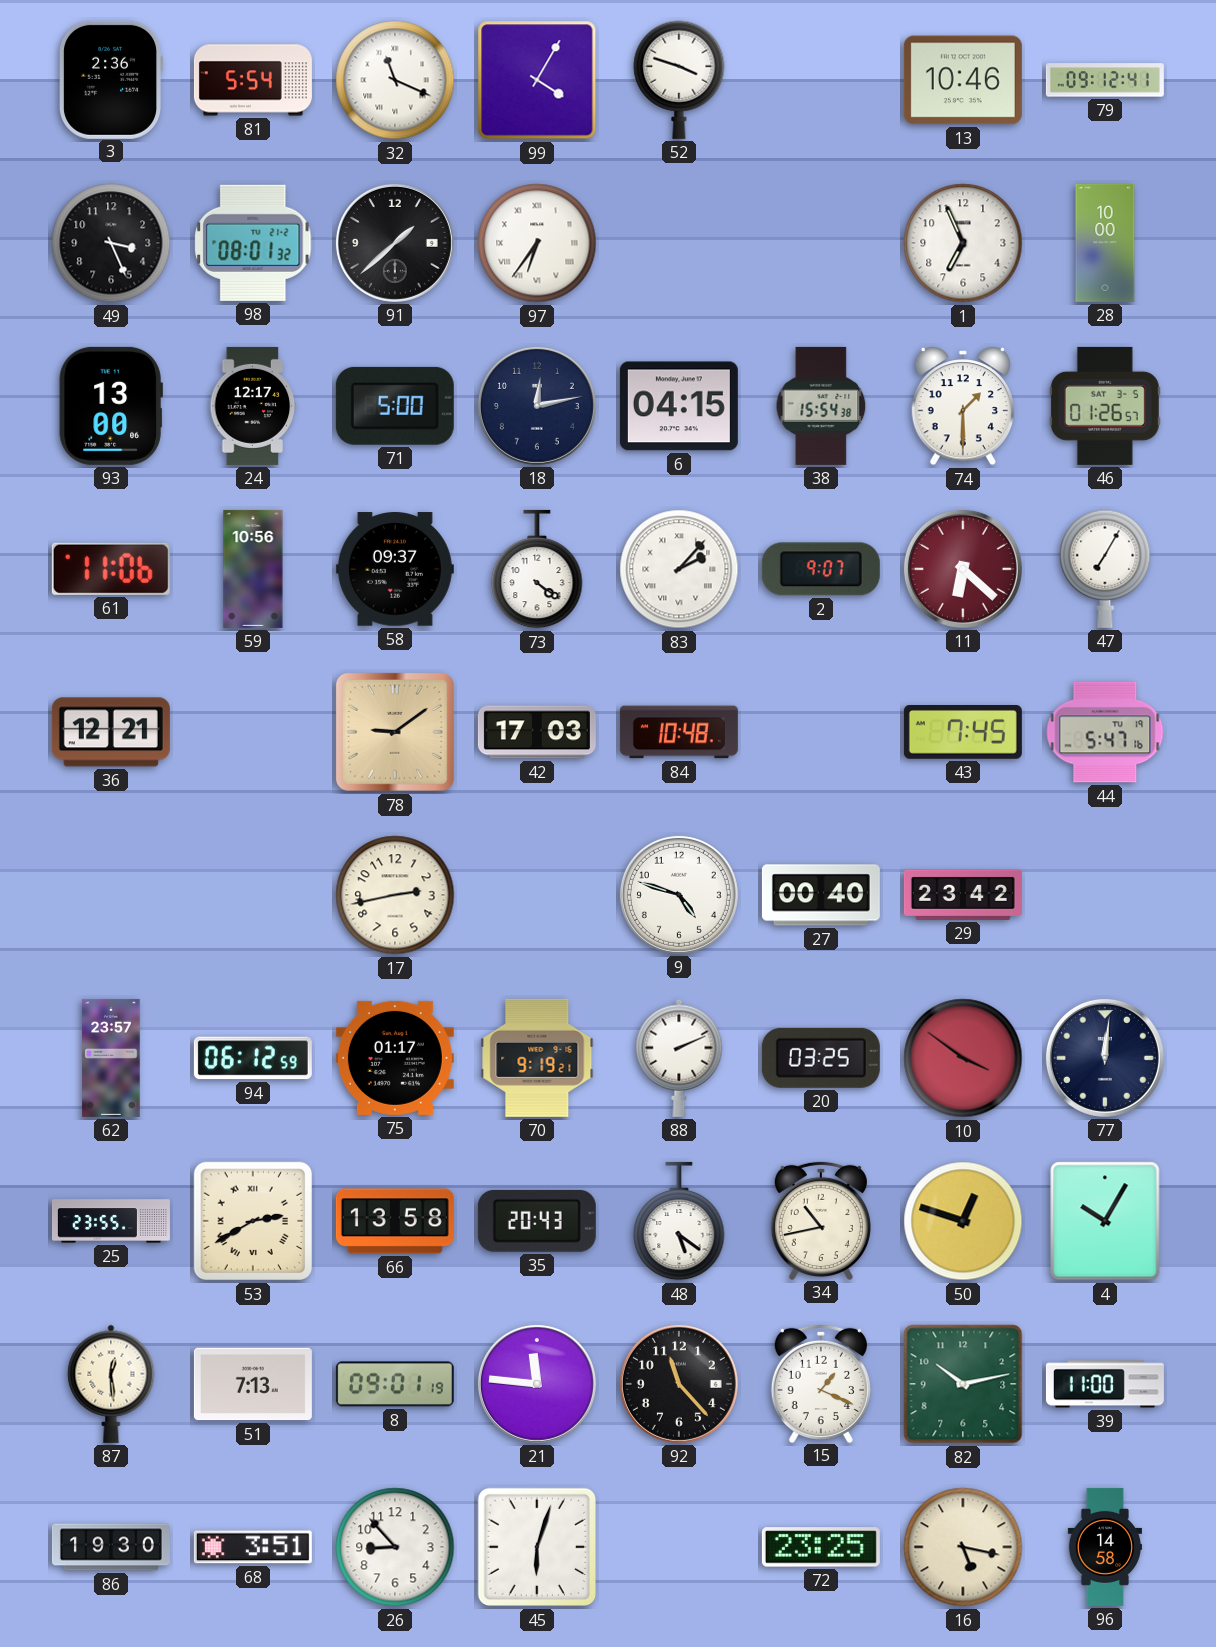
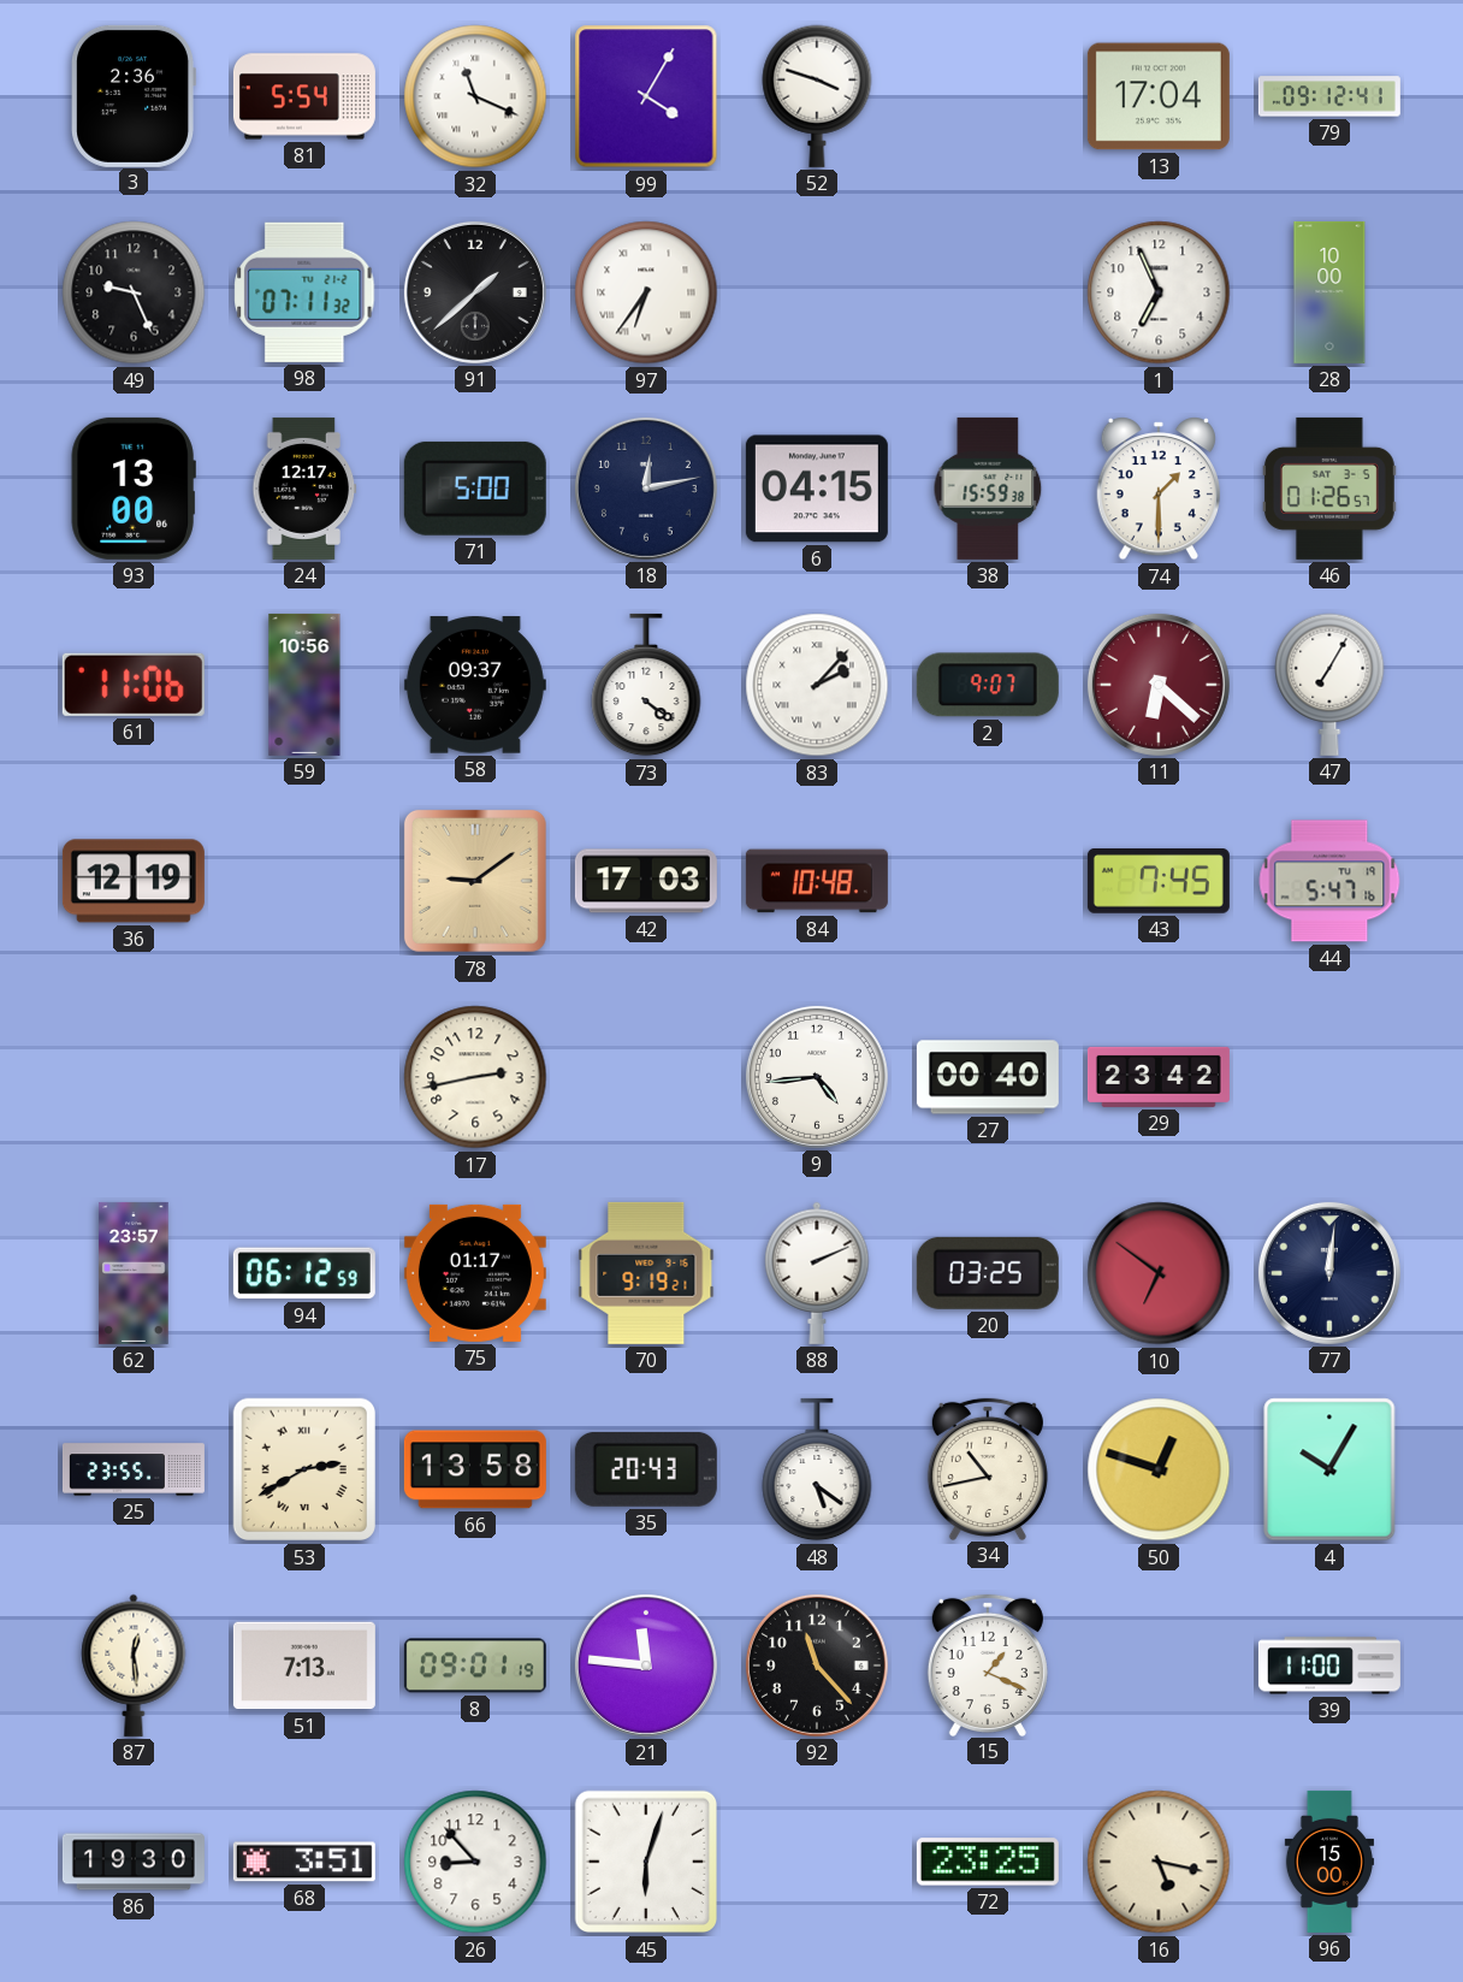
13: 10:46 -> 17:04
49: 3:26 -> 9:26
98: 08:01 -> 07:11
38: 15:54 -> 15:59
36: 12:21 -> 12:19
9: 4:48 -> 4:44
10: 3:51 -> 6:51
82: 10:13 -> none
96: 14:58 -> 15:00
